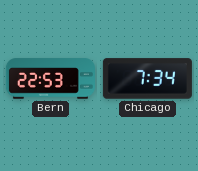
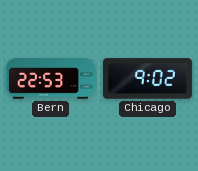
Chicago: 7:34 -> 9:02
